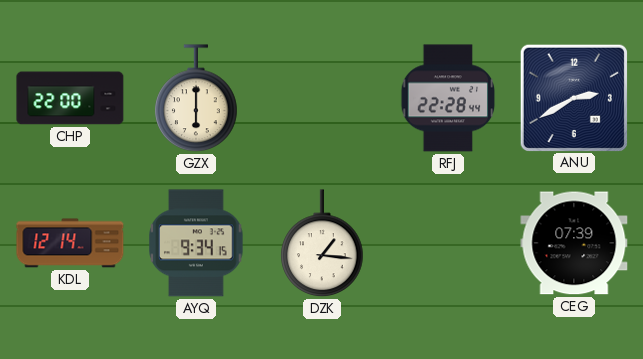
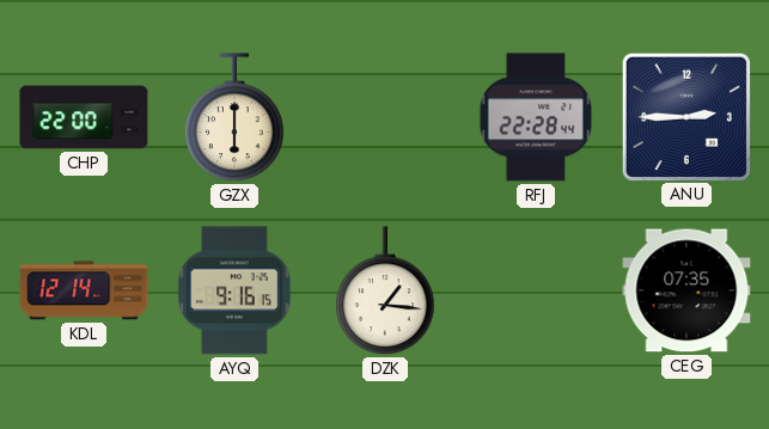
ANU: 2:40 -> 2:45
AYQ: 9:34 -> 9:16
CEG: 07:39 -> 07:35
